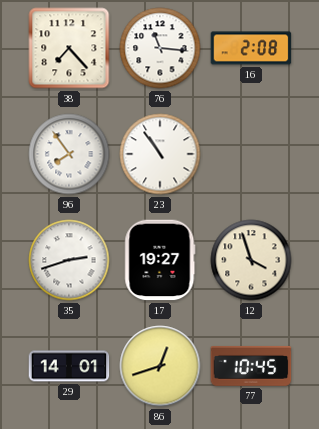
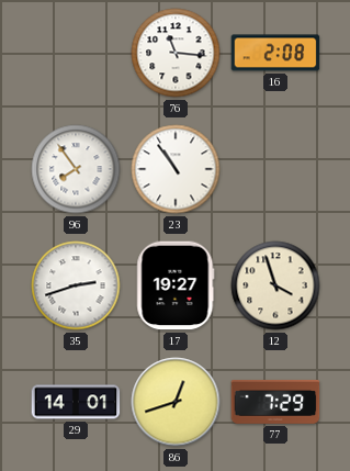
38: 7:23 -> none
77: 10:45 -> 7:29
